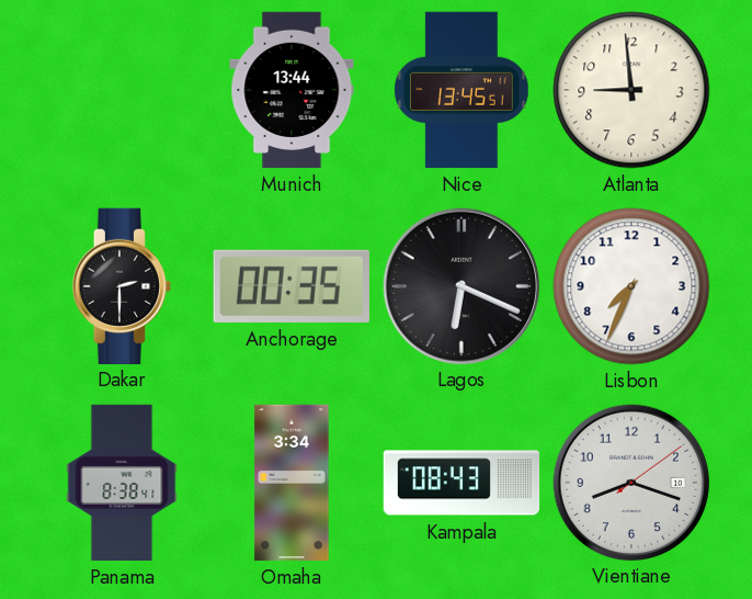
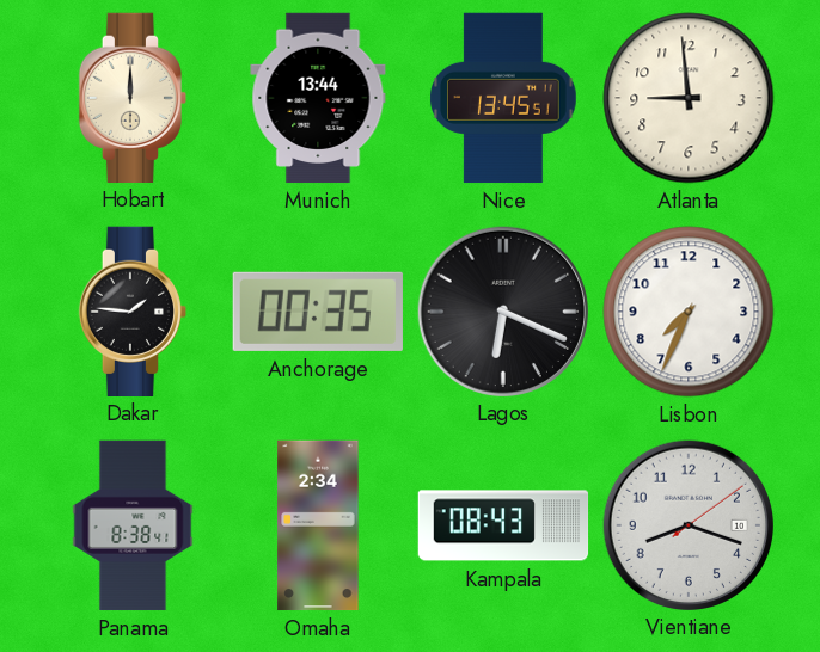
Hobart: none -> 12:00
Dakar: 2:30 -> 1:46
Omaha: 3:34 -> 2:34
